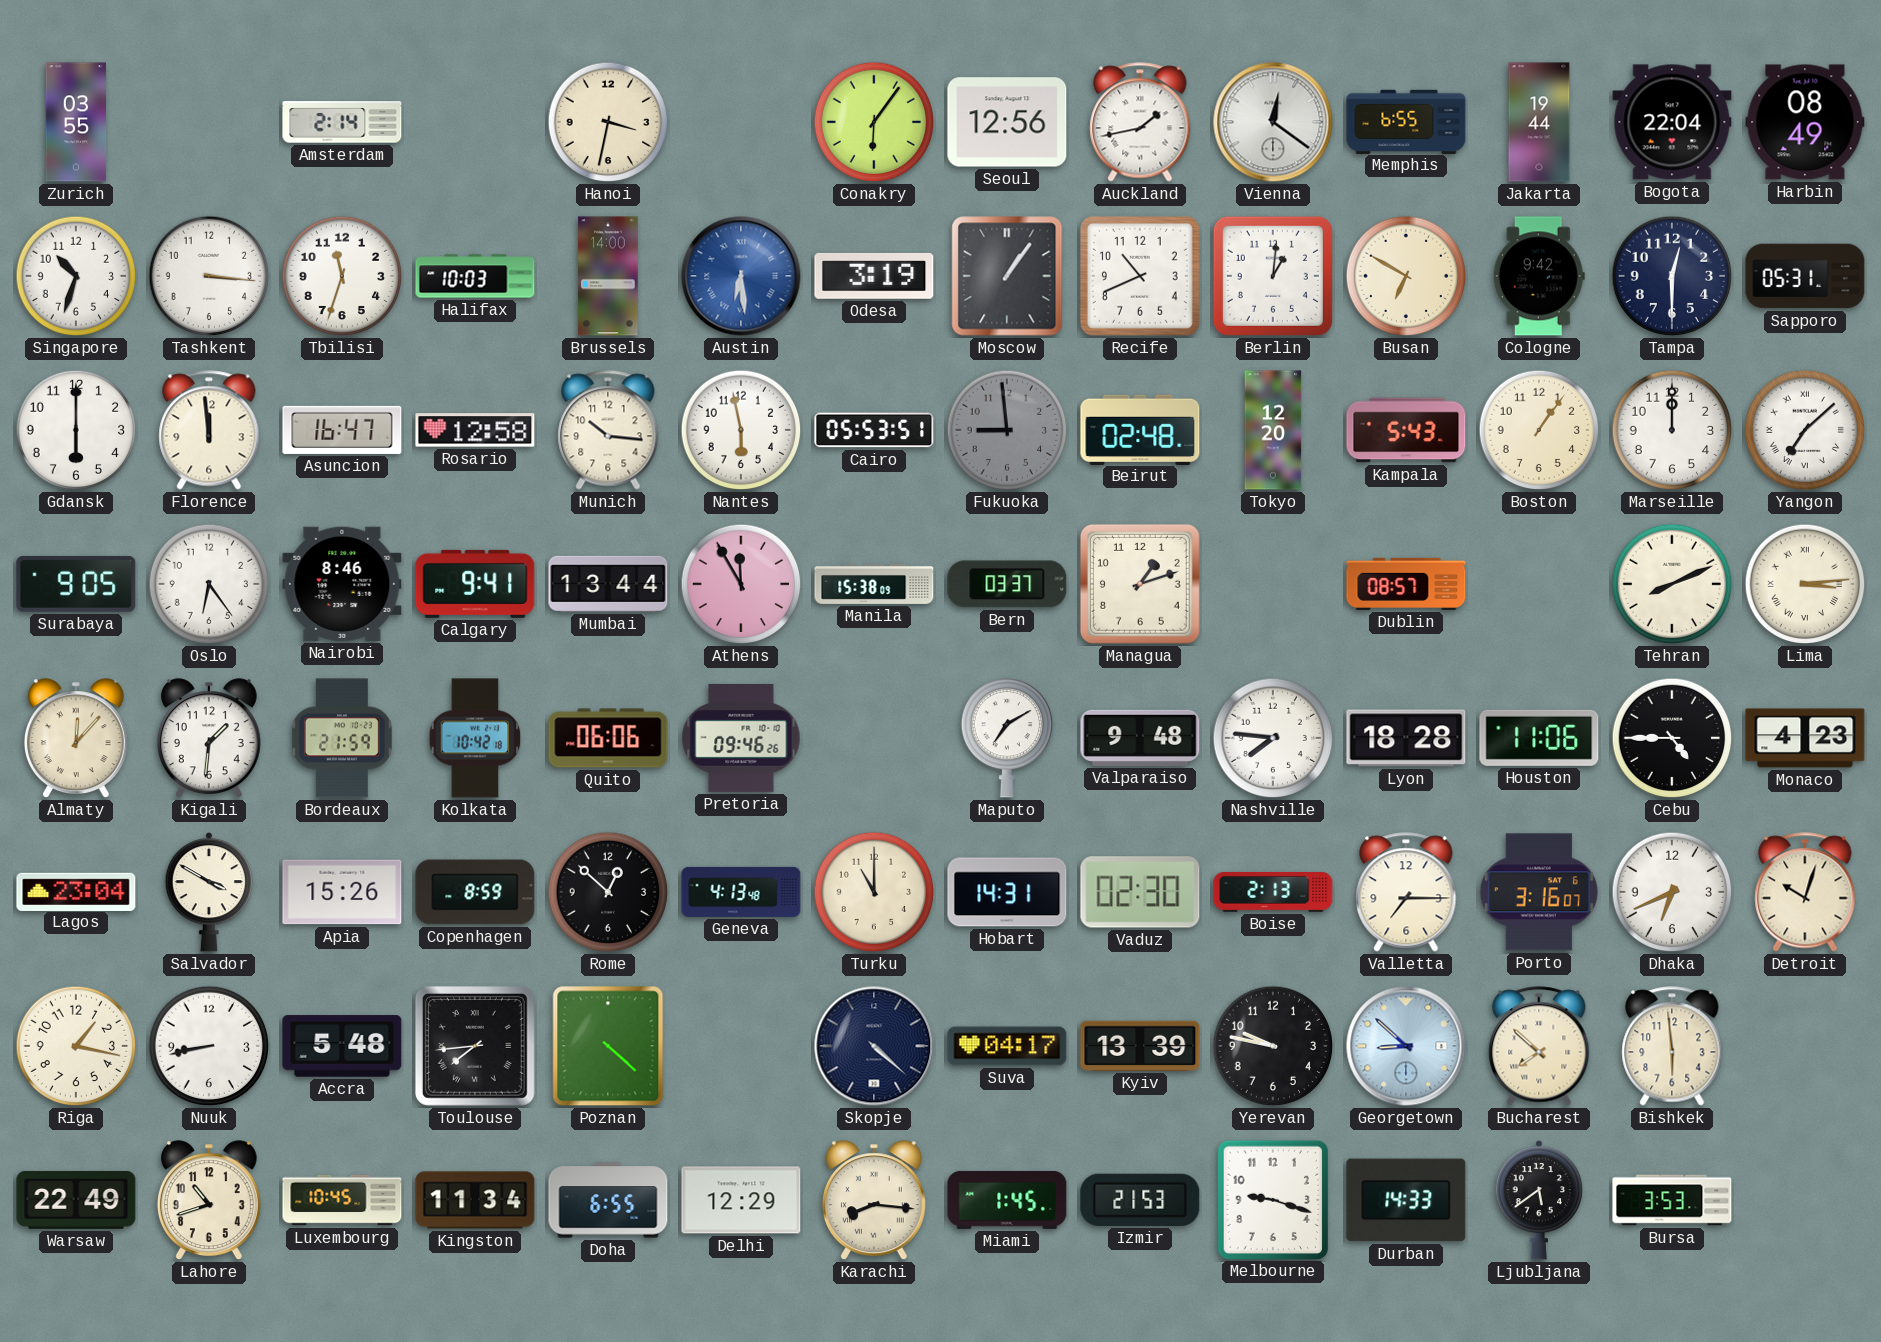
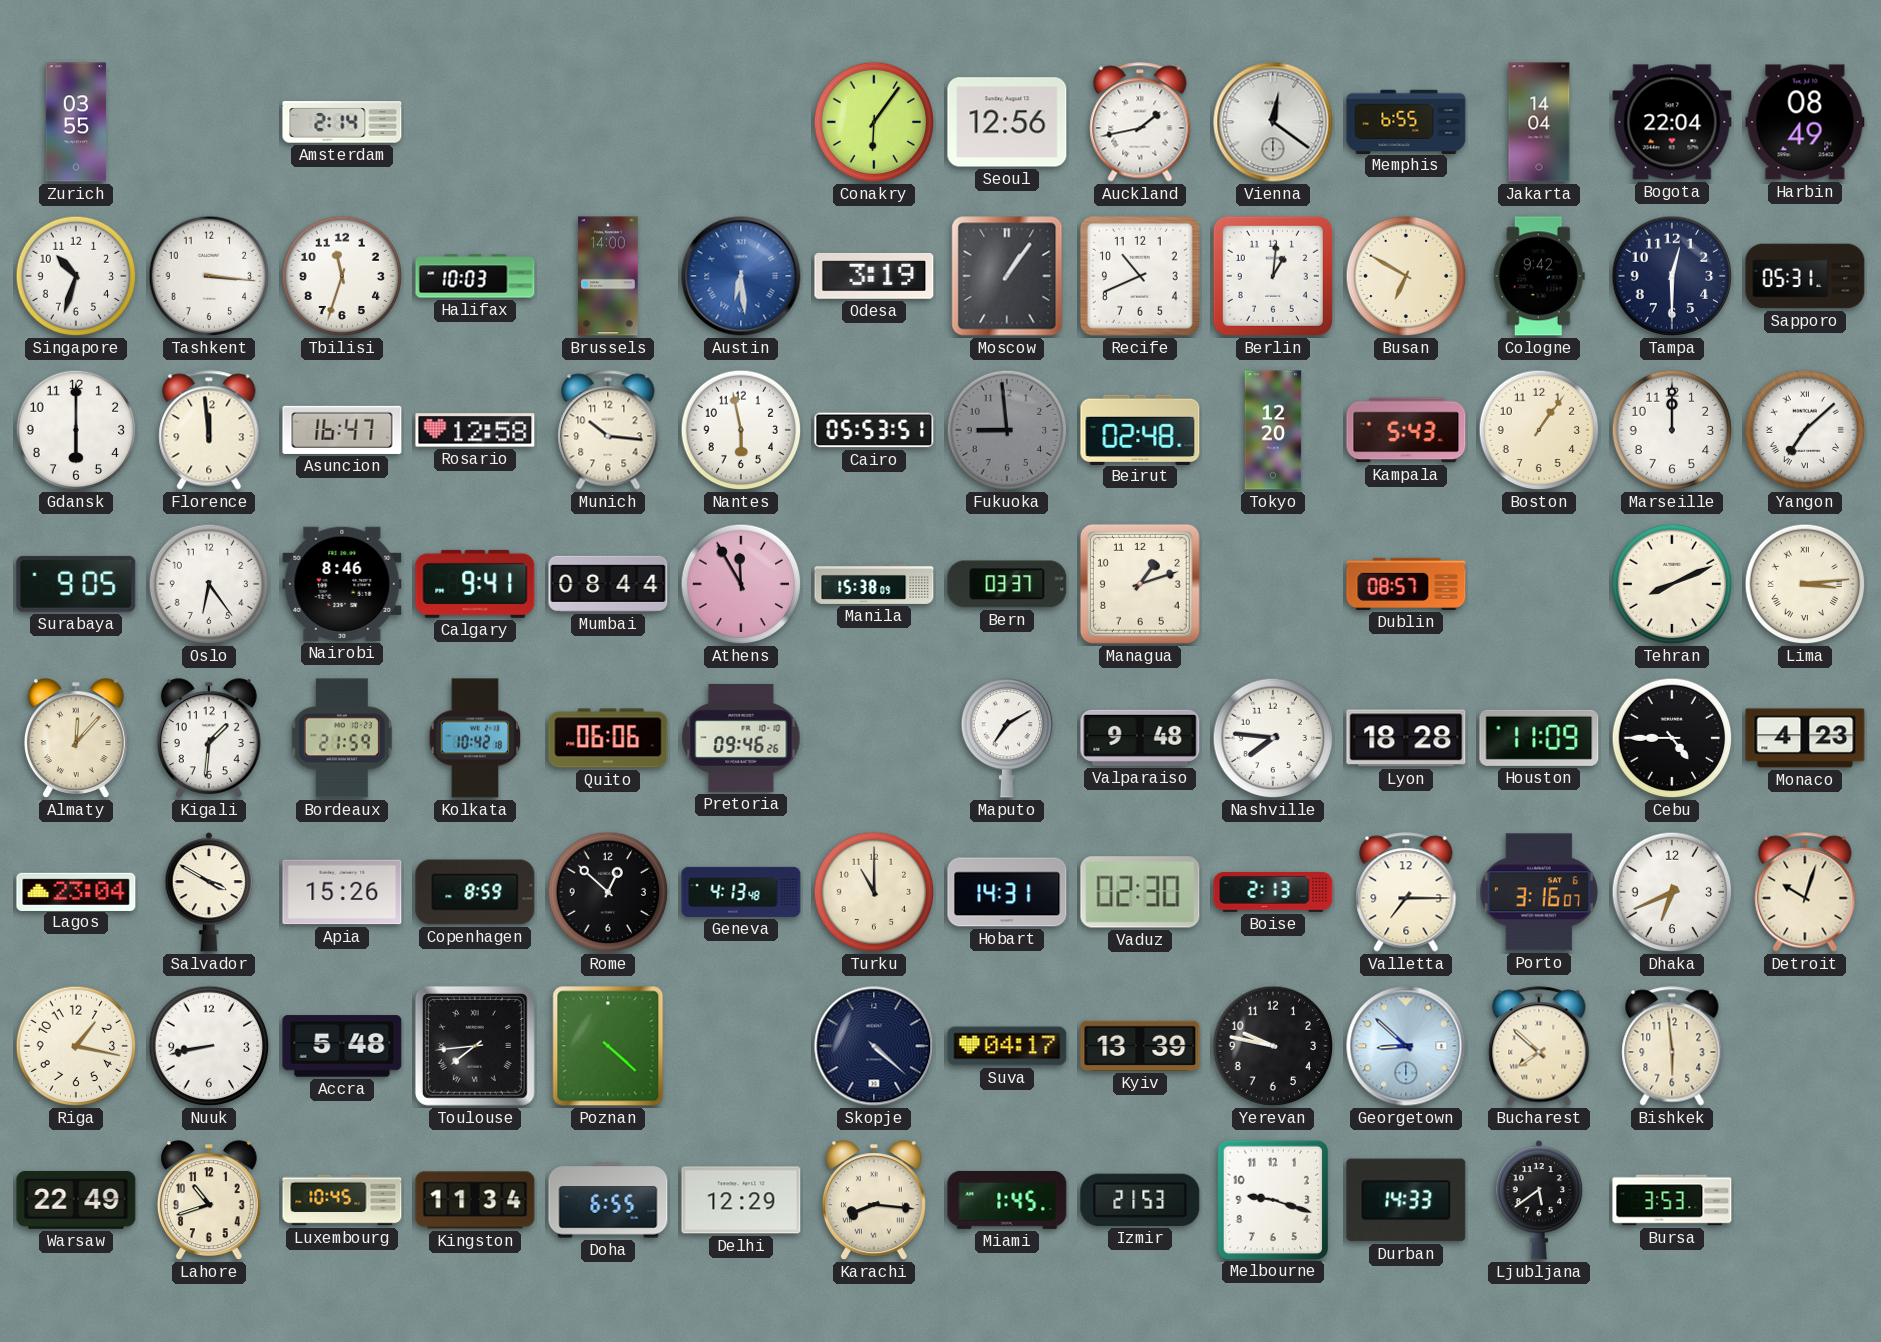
Hanoi: 3:32 -> none
Jakarta: 19:44 -> 14:04
Mumbai: 13:44 -> 08:44
Houston: 11:06 -> 11:09
